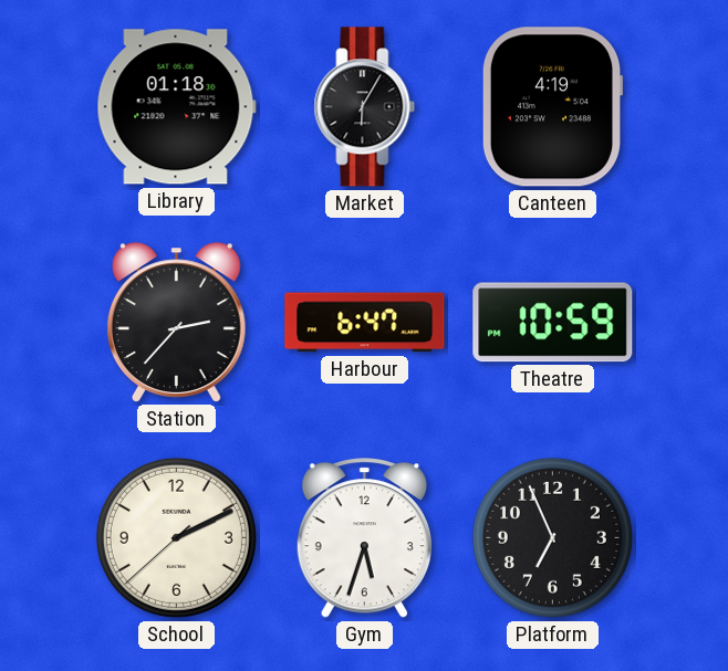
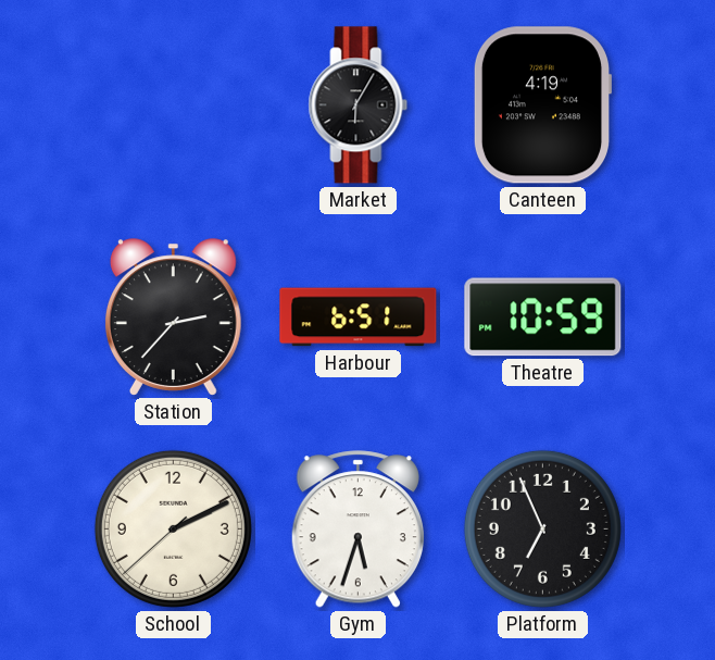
Library: 01:18 -> none
Harbour: 6:47 -> 6:51
